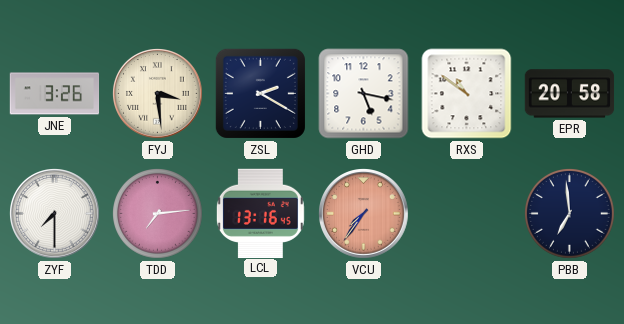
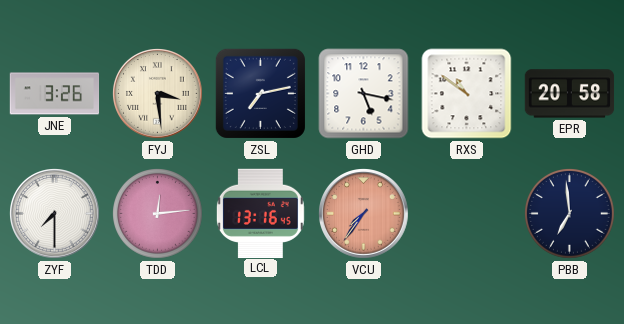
ZSL: 2:20 -> 7:13
TDD: 7:14 -> 12:14
